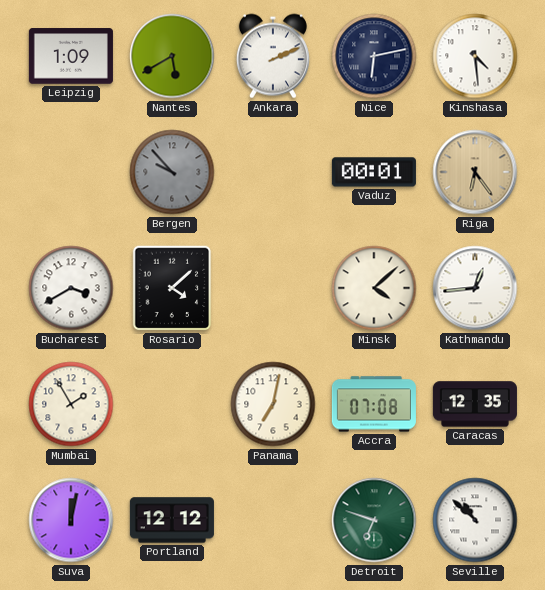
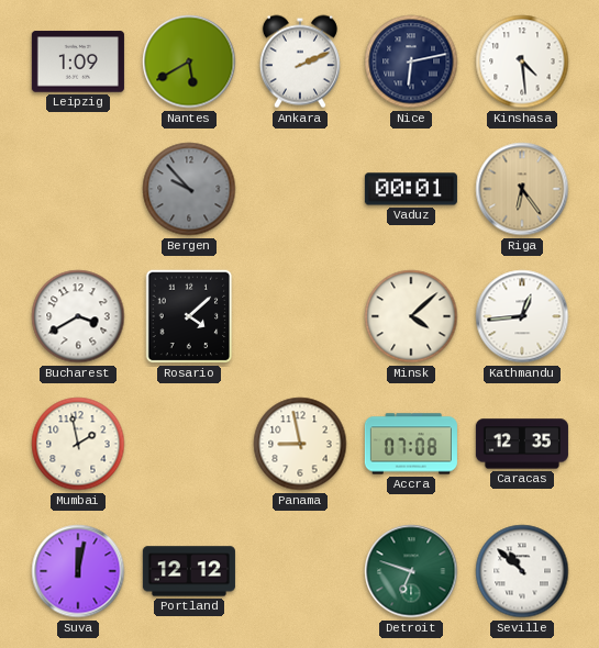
Mumbai: 1:55 -> 1:58
Panama: 7:02 -> 8:58
